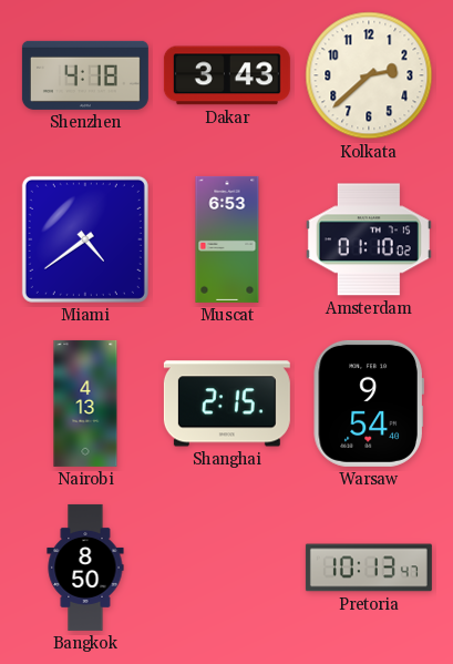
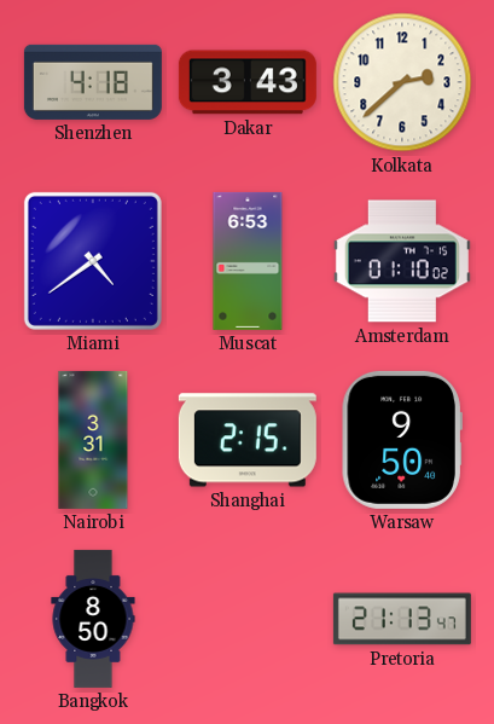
Nairobi: 4:13 -> 3:31
Warsaw: 9:54 -> 9:50
Pretoria: 10:13 -> 21:13
